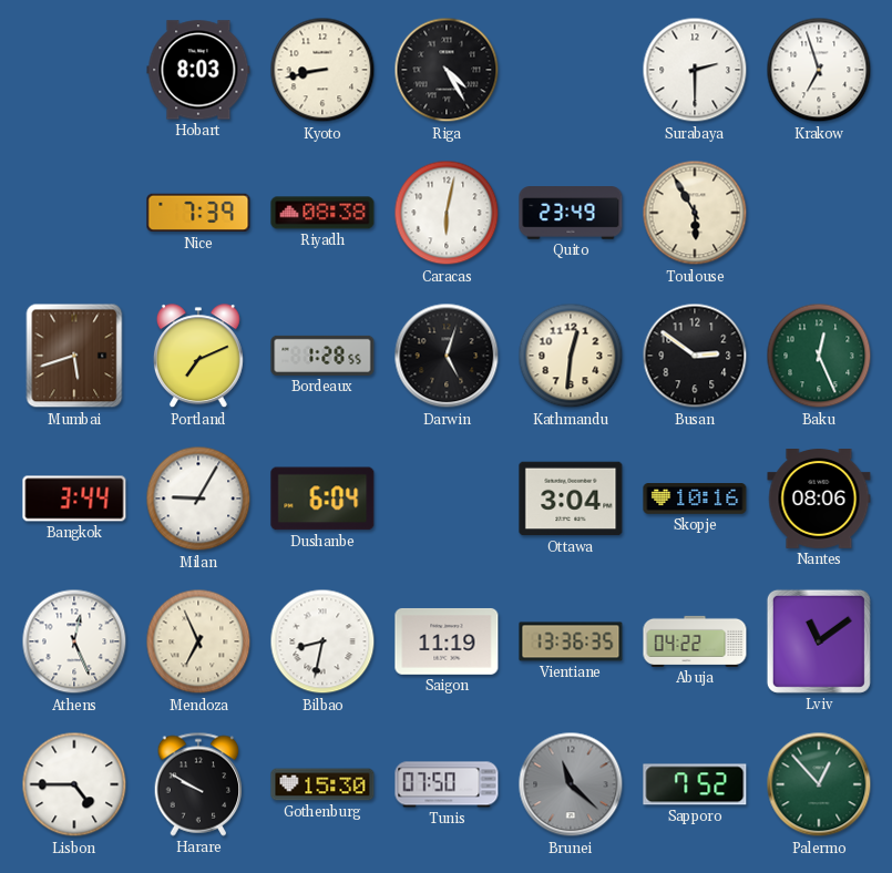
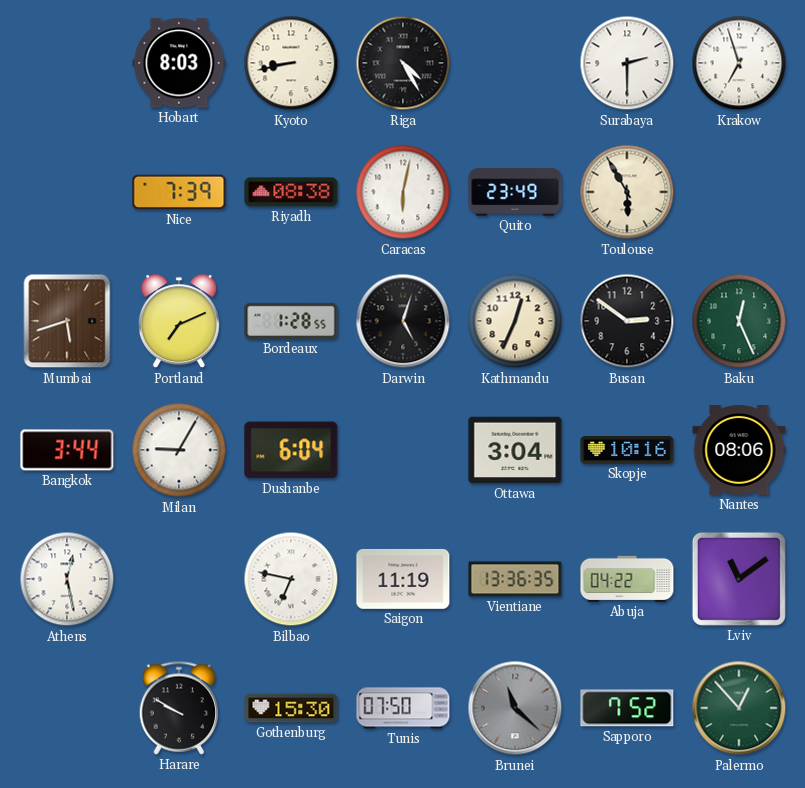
Kathmandu: 12:31 -> 12:34
Athens: 12:26 -> 12:28
Mendoza: 6:56 -> none
Bilbao: 8:32 -> 6:47
Lisbon: 4:45 -> none
